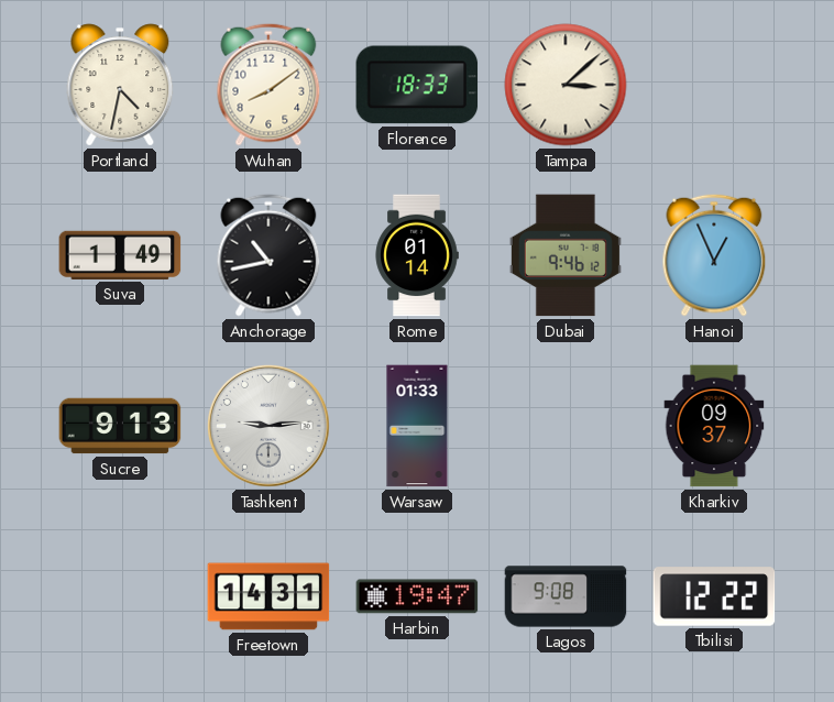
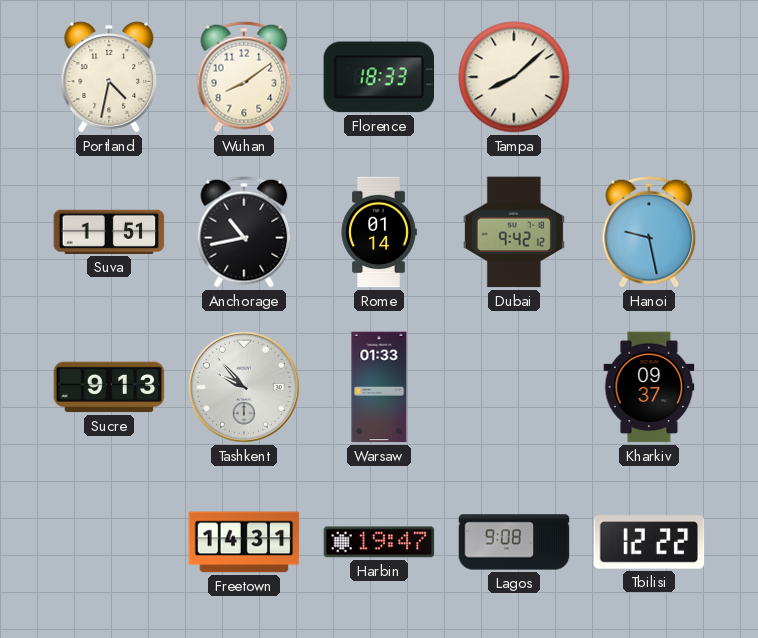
Tampa: 3:08 -> 8:08
Suva: 1:49 -> 1:51
Dubai: 9:46 -> 9:42
Hanoi: 12:56 -> 9:28
Tashkent: 9:14 -> 9:53
